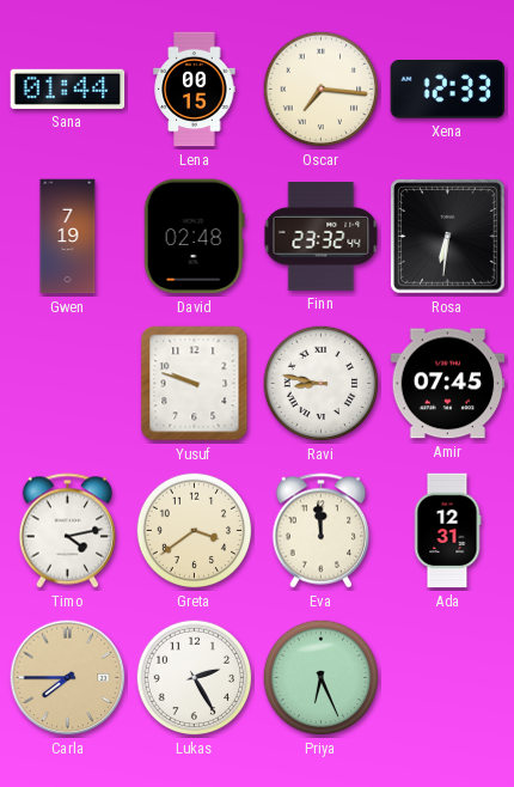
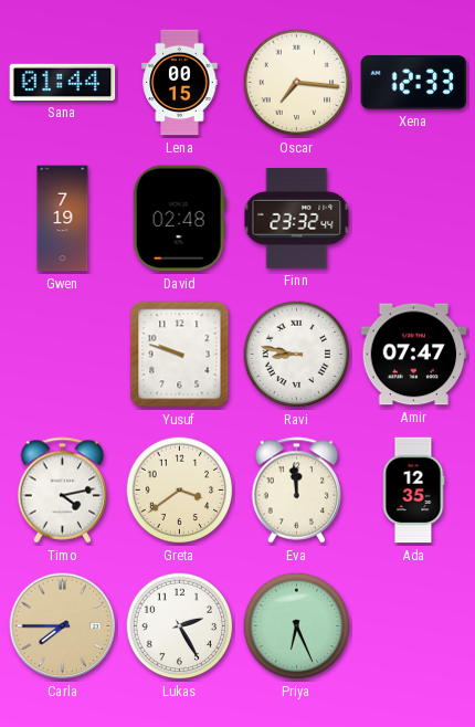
Rosa: 6:31 -> none
Amir: 07:45 -> 07:47
Ada: 12:31 -> 12:35
